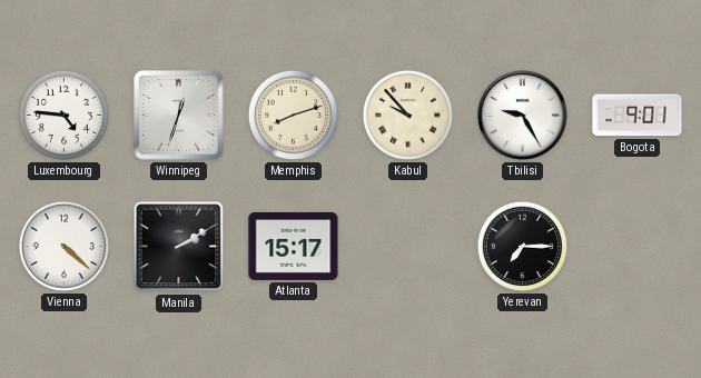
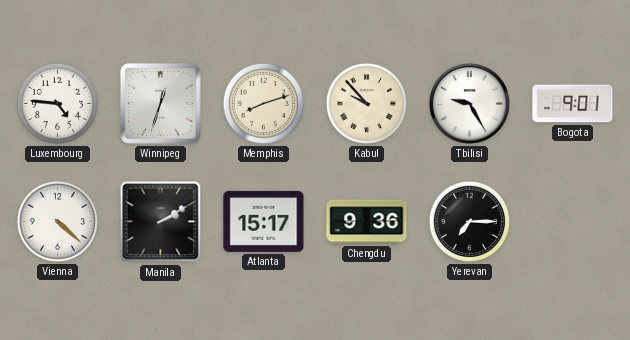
Chengdu: none -> 9:36
